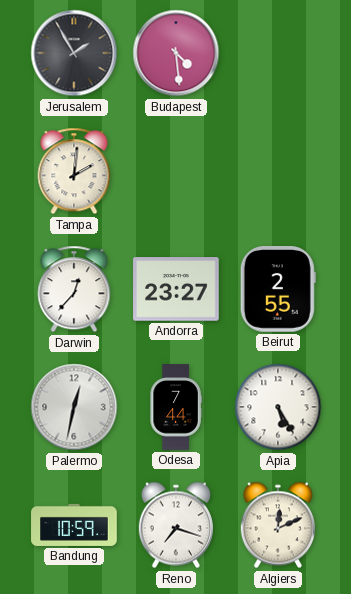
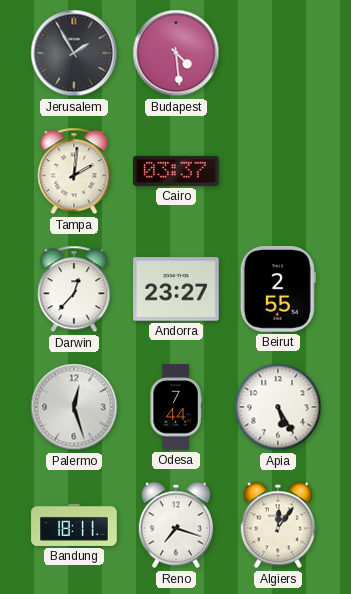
Cairo: none -> 03:37
Palermo: 12:32 -> 12:27
Bandung: 10:59 -> 18:11
Algiers: 12:11 -> 12:06
